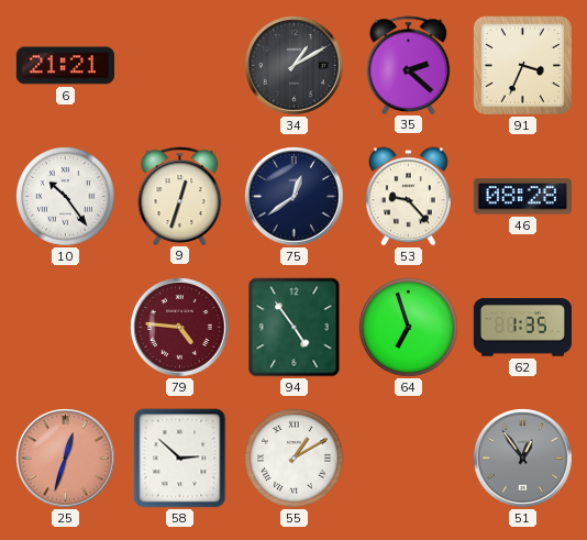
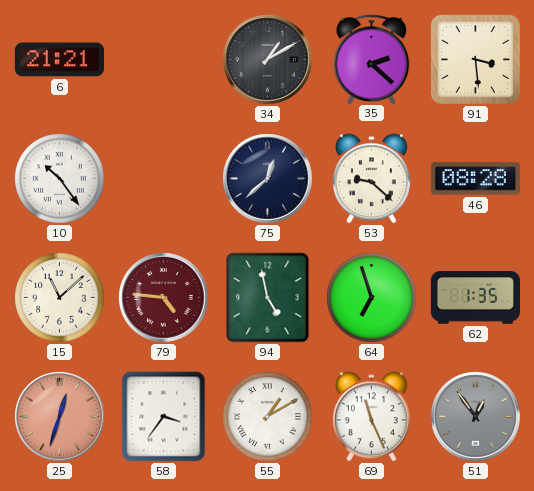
91: 3:34 -> 3:29
9: 12:33 -> none
75: 12:39 -> 12:38
53: 9:23 -> 9:22
15: none -> 11:08
94: 4:54 -> 4:58
58: 2:52 -> 3:36
69: none -> 11:26
